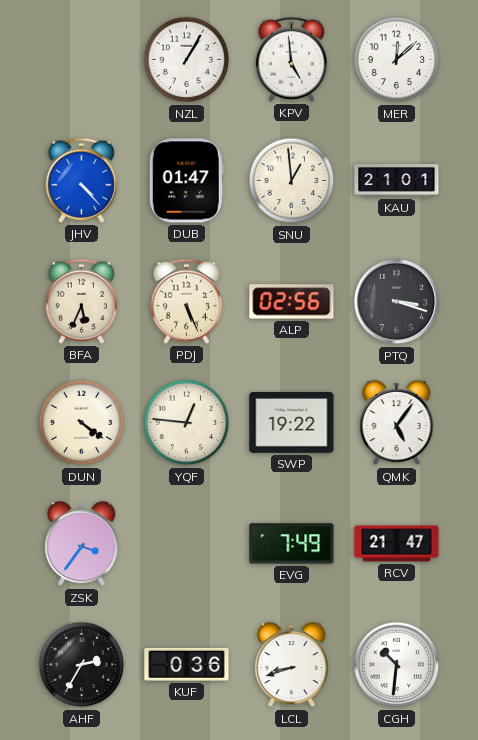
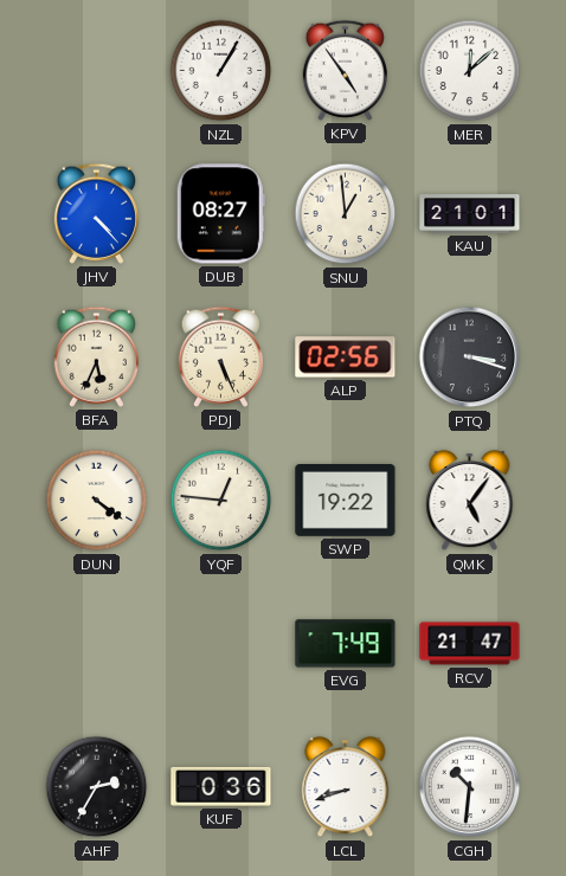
KPV: 4:59 -> 4:54
DUB: 01:47 -> 08:27
ZSK: 3:36 -> none
